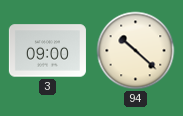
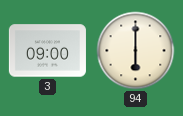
94: 10:22 -> 6:00
